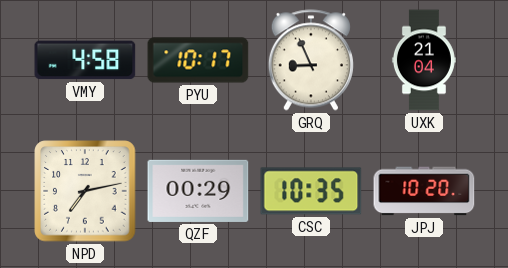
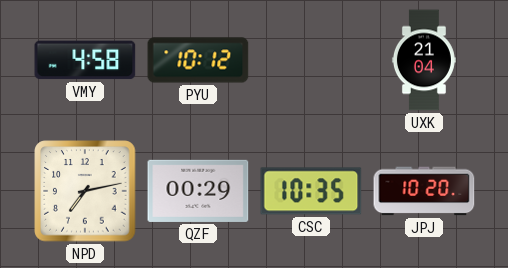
PYU: 10:17 -> 10:12
GRQ: 8:56 -> none
